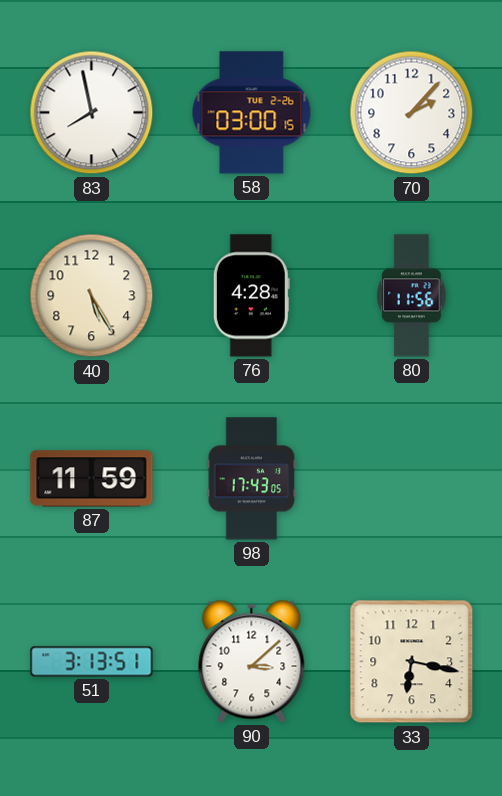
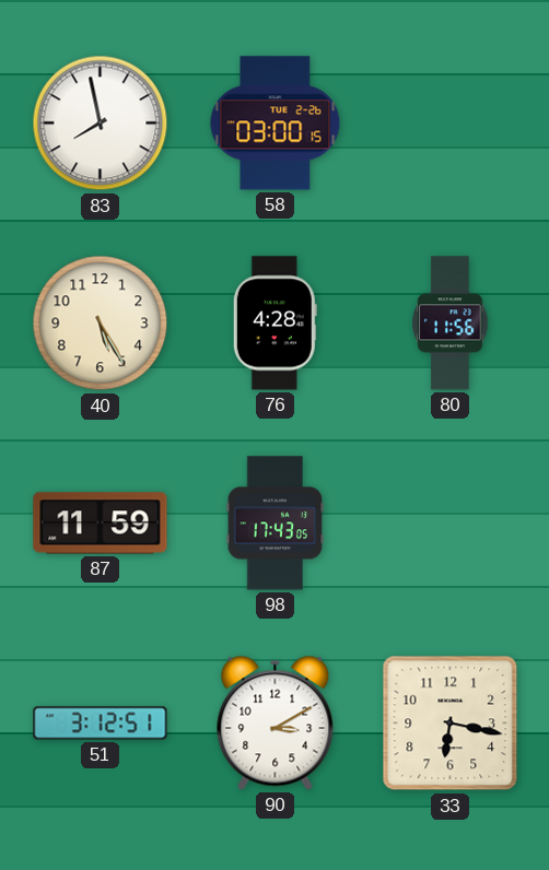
70: 2:07 -> none
51: 3:13 -> 3:12
90: 3:08 -> 3:10
